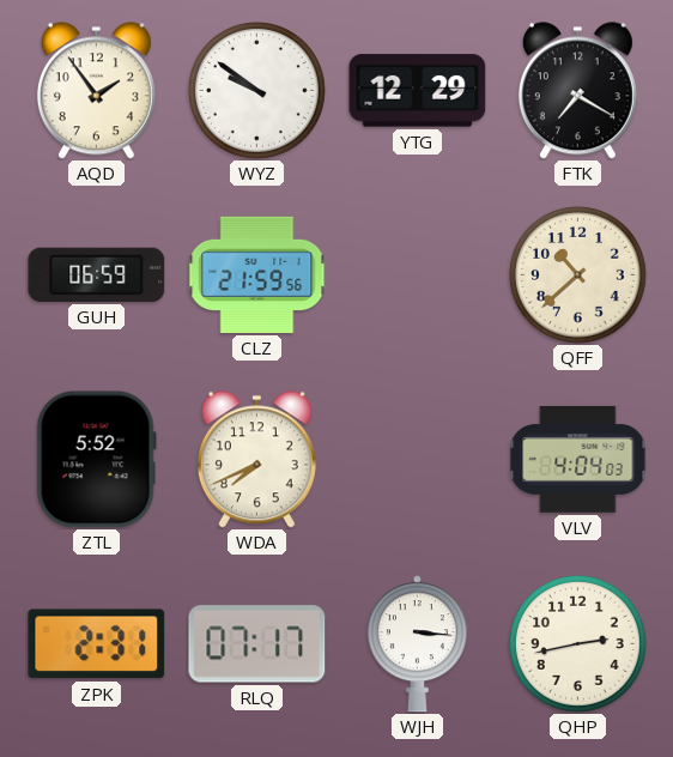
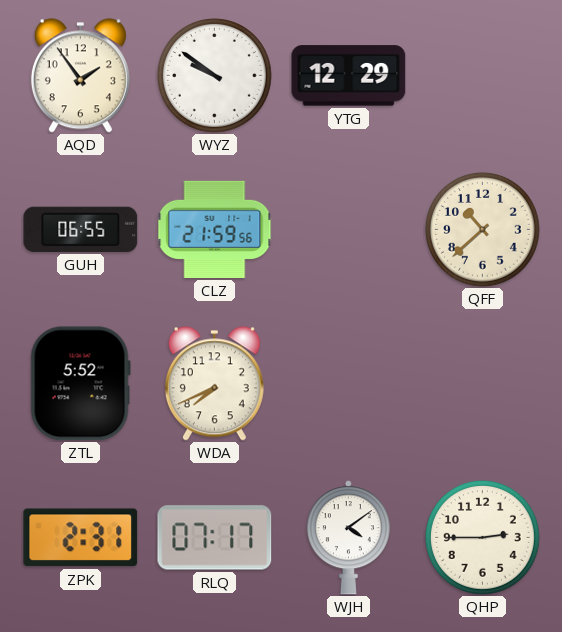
FTK: 7:20 -> none
GUH: 06:59 -> 06:55
VLV: 4:04 -> none
WJH: 3:16 -> 4:09
QHP: 2:43 -> 2:45
